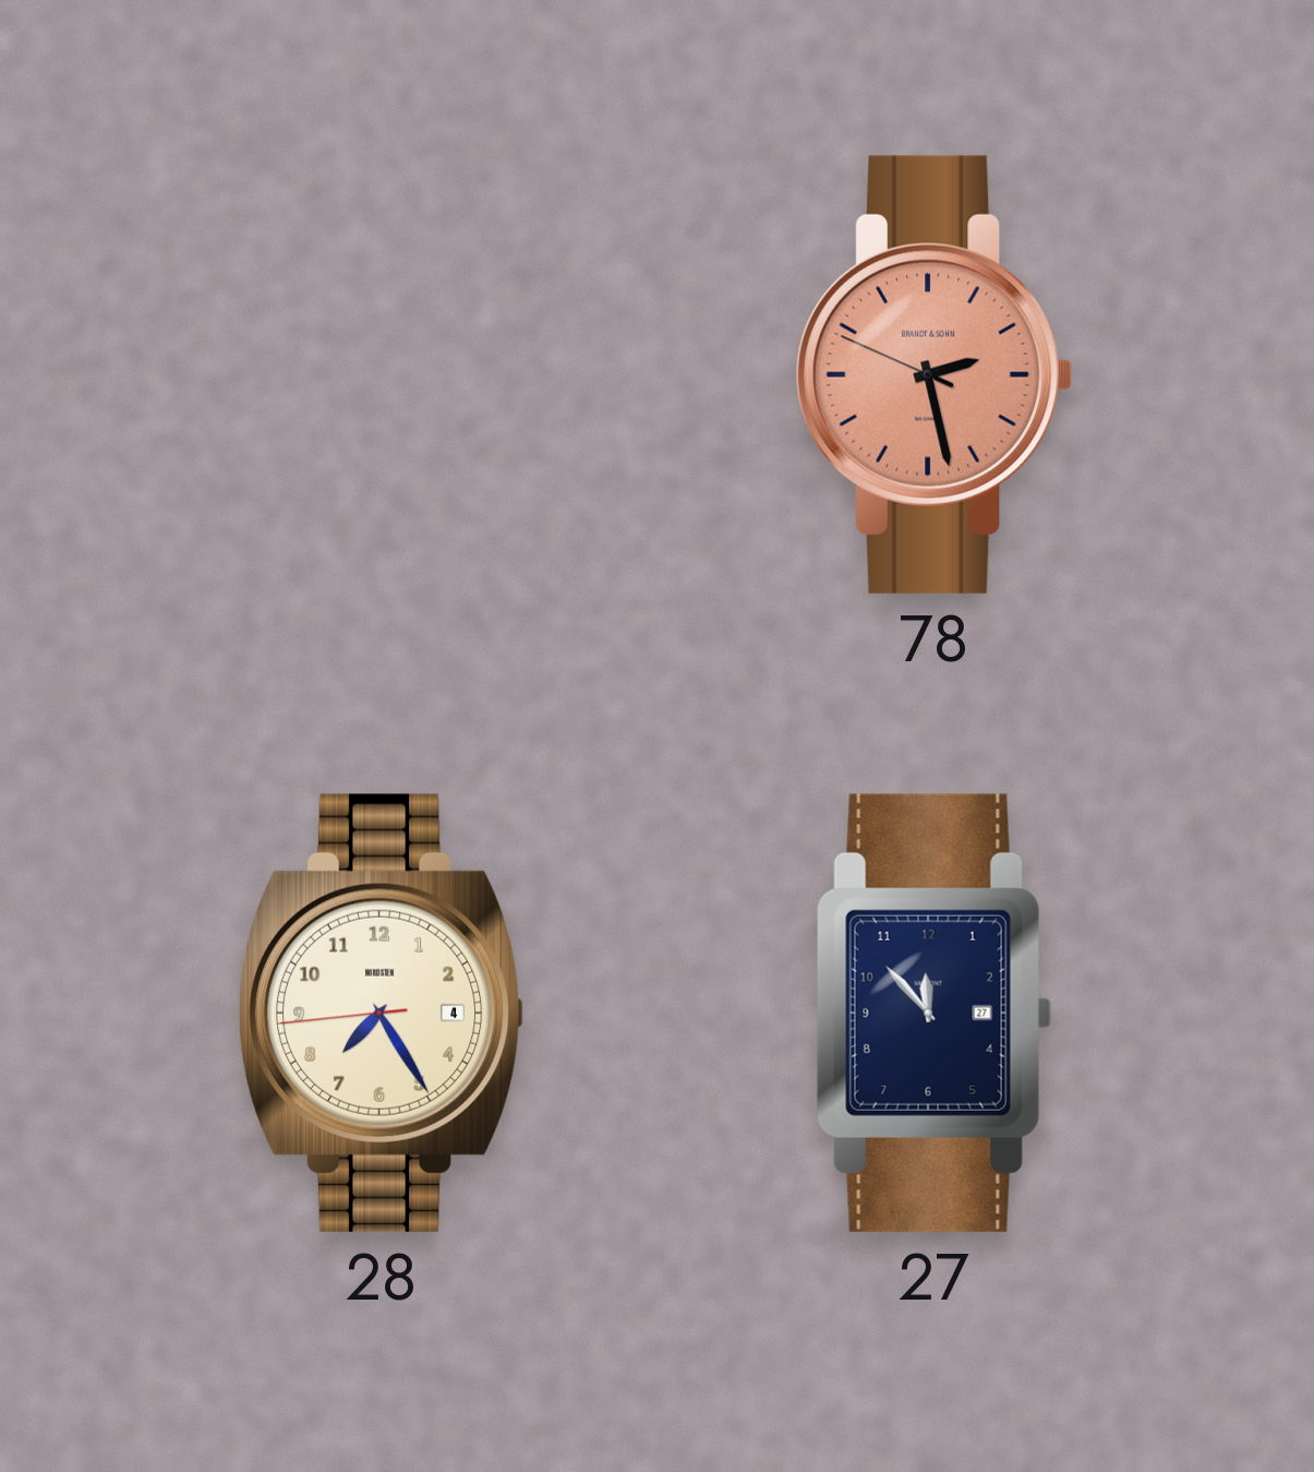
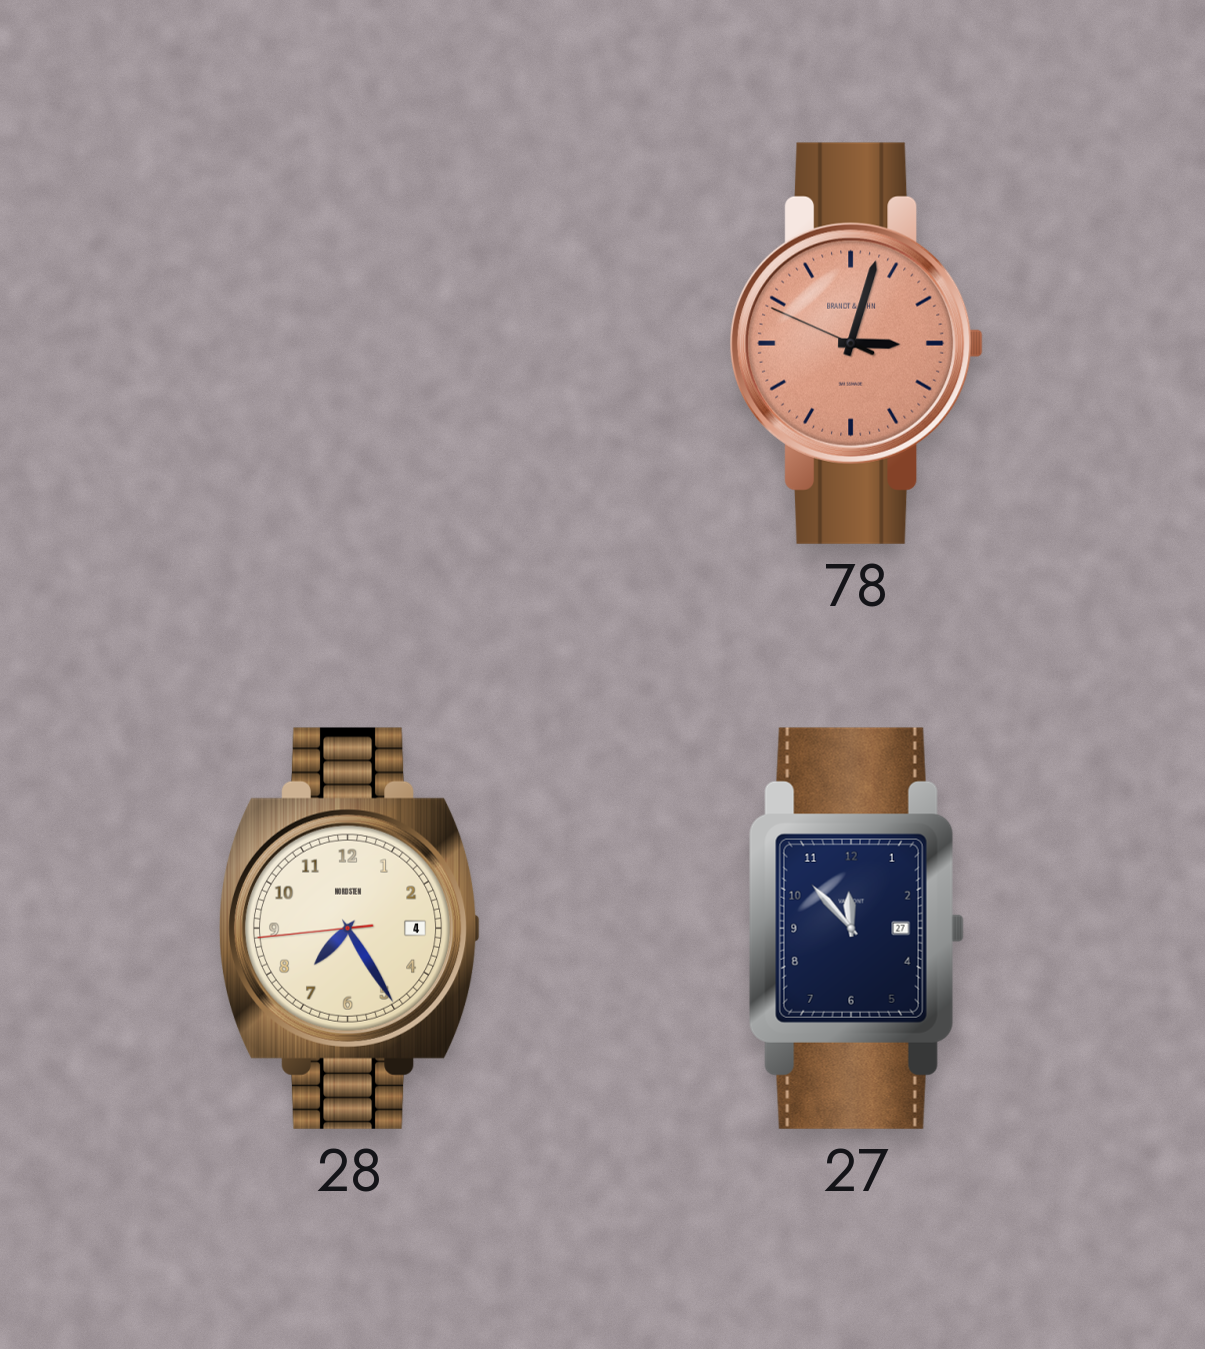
78: 2:27 -> 3:02
